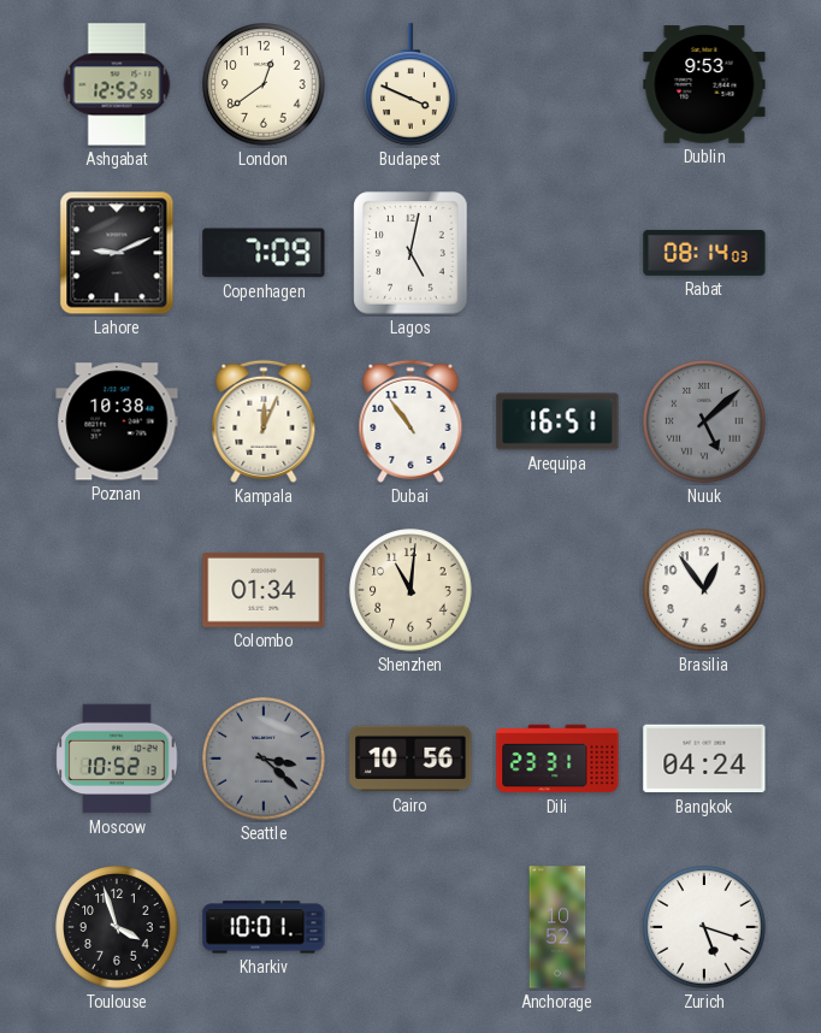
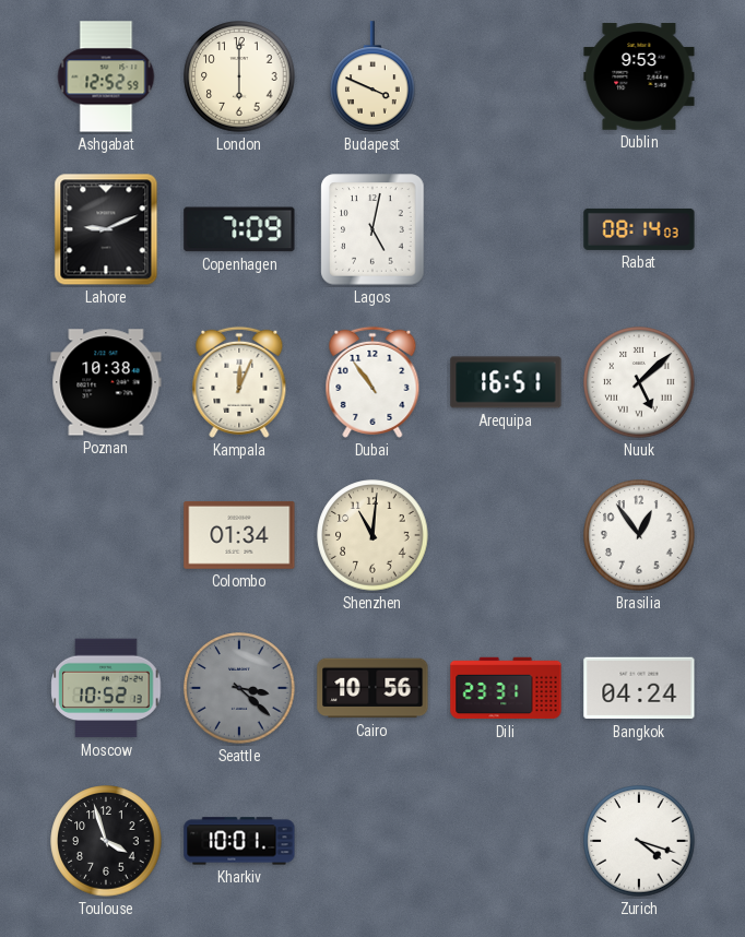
London: 12:39 -> 6:00
Nuuk dial: grey -> white
Anchorage: 10:52 -> none
Zurich: 5:18 -> 4:18
